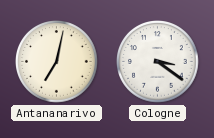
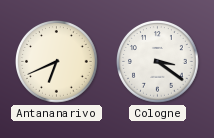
Antananarivo: 7:02 -> 6:41
